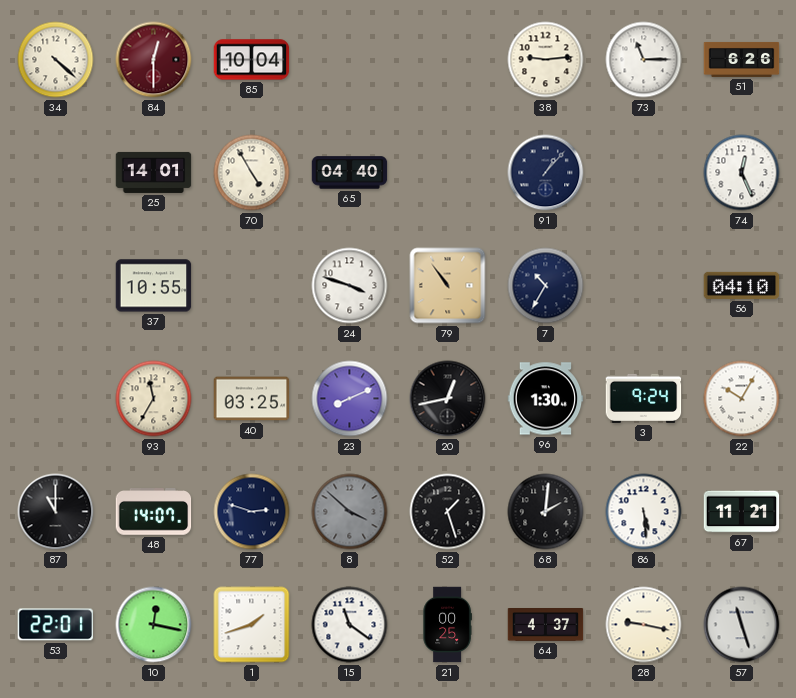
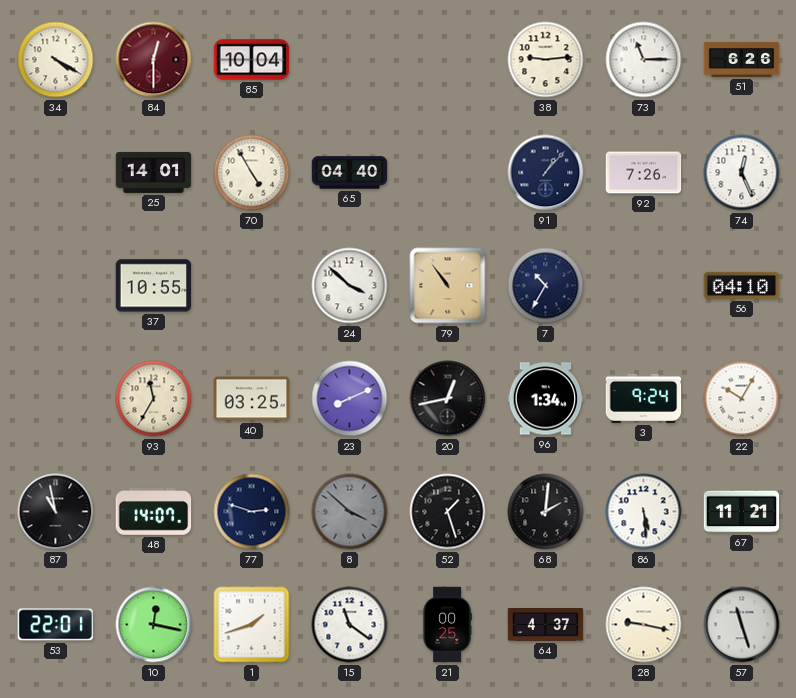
34: 4:22 -> 4:20
92: none -> 7:26
24: 3:48 -> 3:52
96: 1:30 -> 1:34
87: 11:00 -> 10:58
